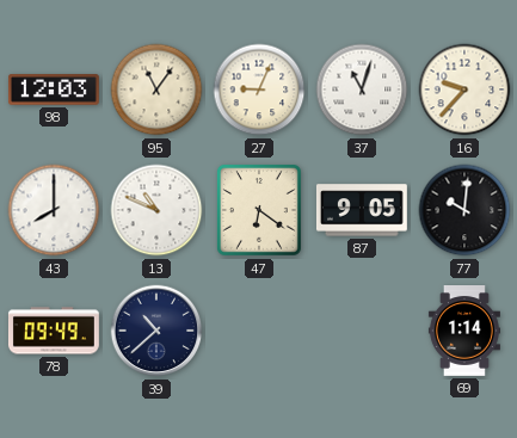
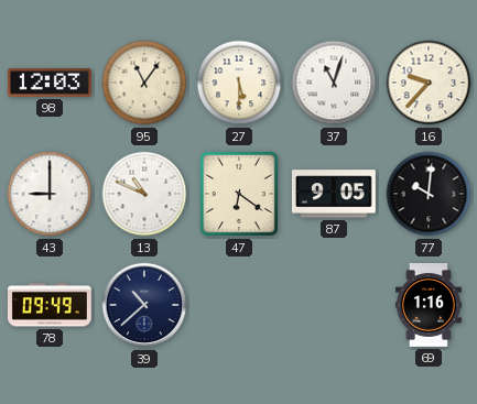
27: 9:04 -> 5:30
43: 8:00 -> 9:00
69: 1:14 -> 1:16
